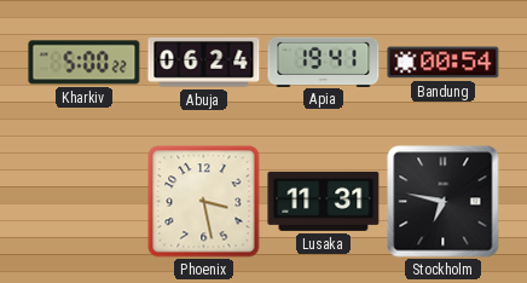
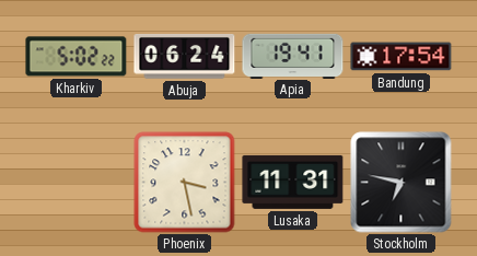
Kharkiv: 5:00 -> 5:02
Bandung: 00:54 -> 17:54
